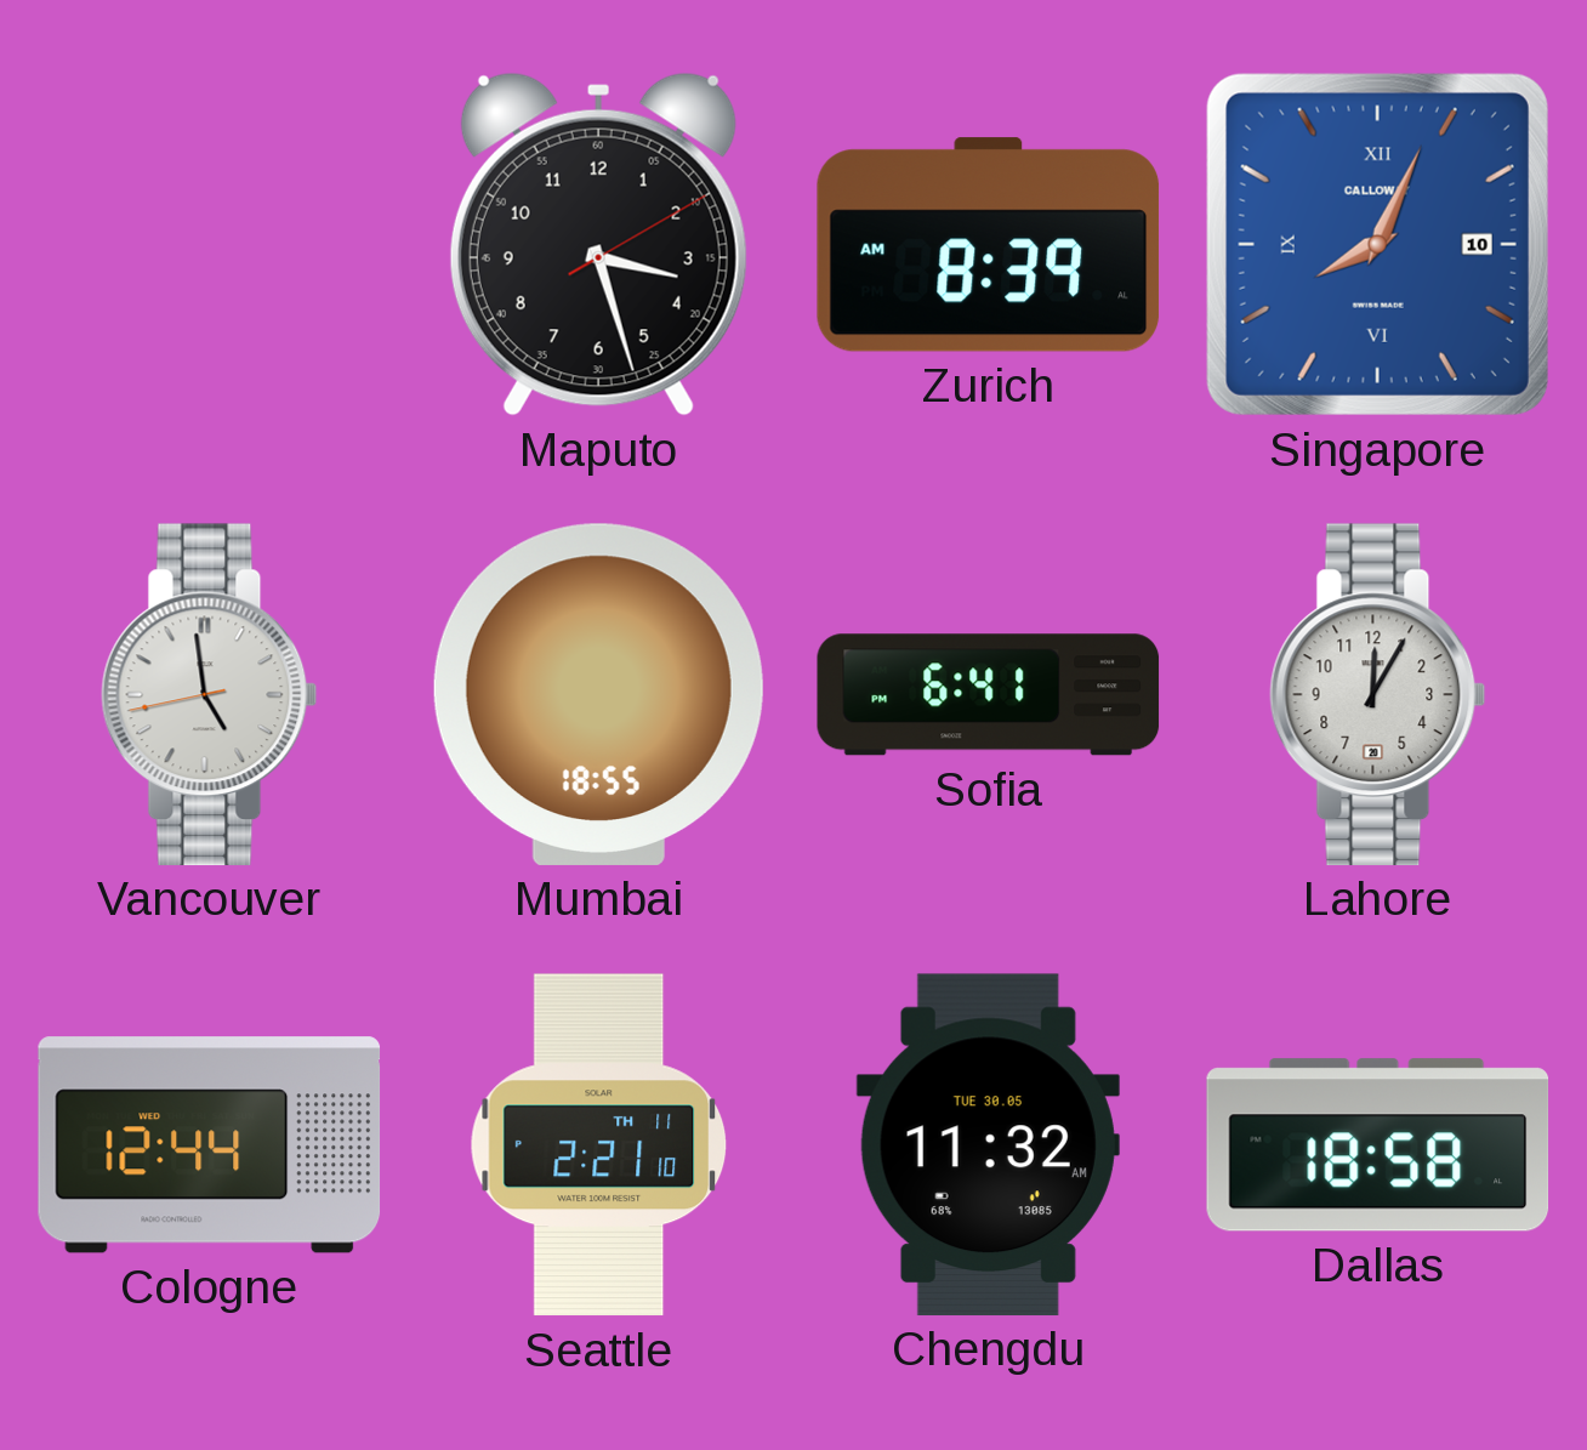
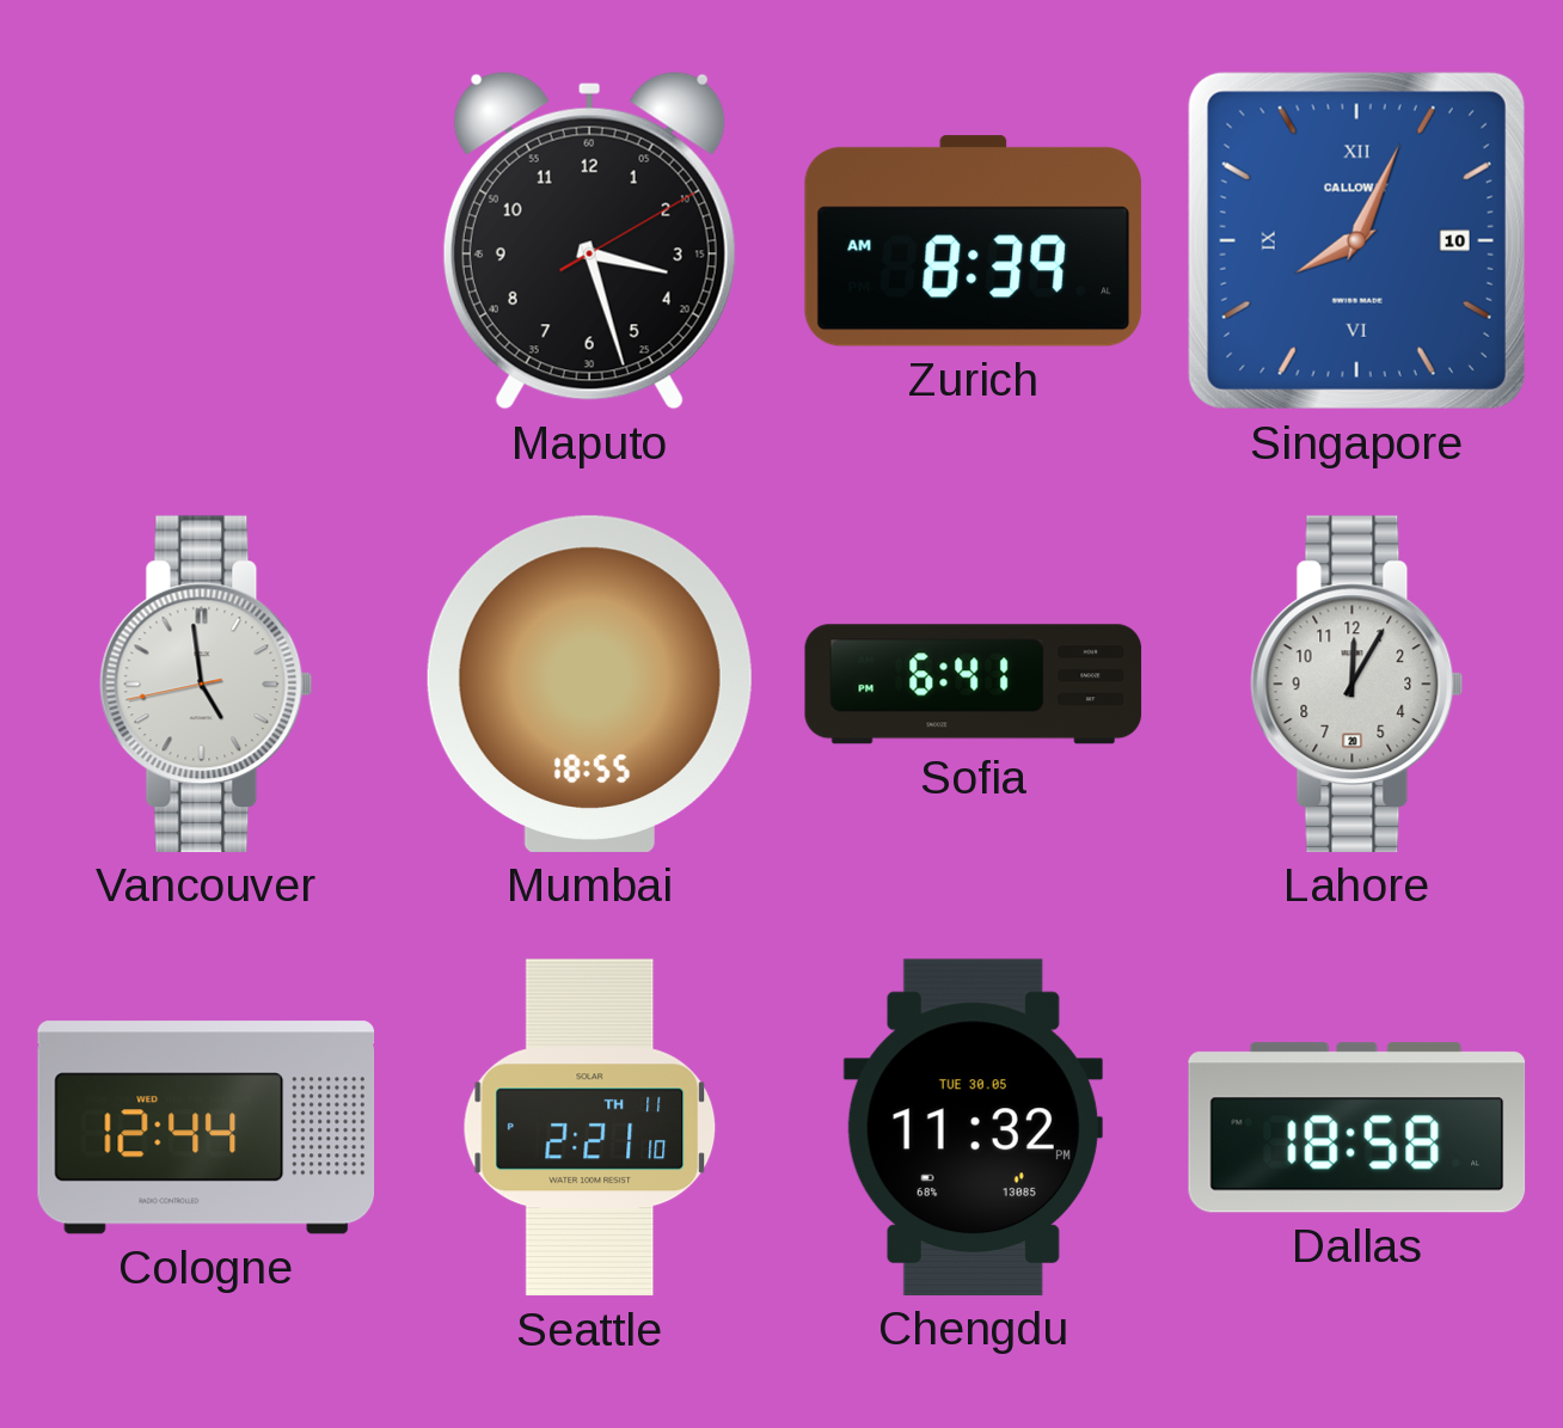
Chengdu: 11:32 AM -> 11:32 PM
